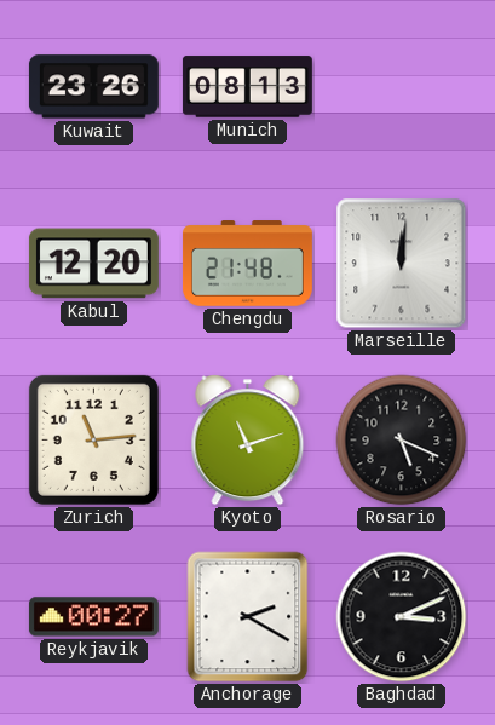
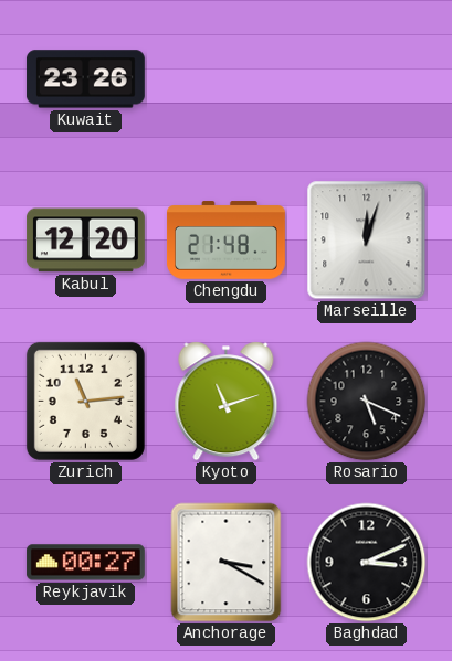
Munich: 08:13 -> none
Marseille: 12:01 -> 12:03
Anchorage: 2:20 -> 3:20
